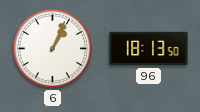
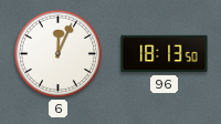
6: 1:04 -> 12:04
